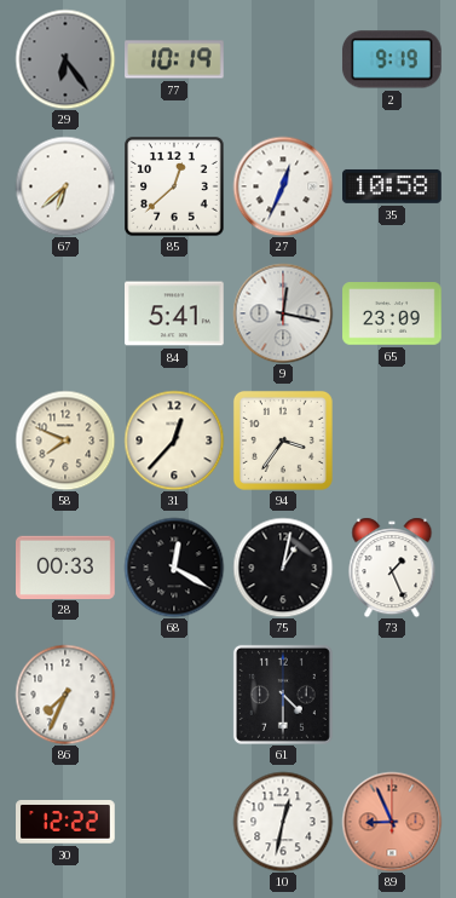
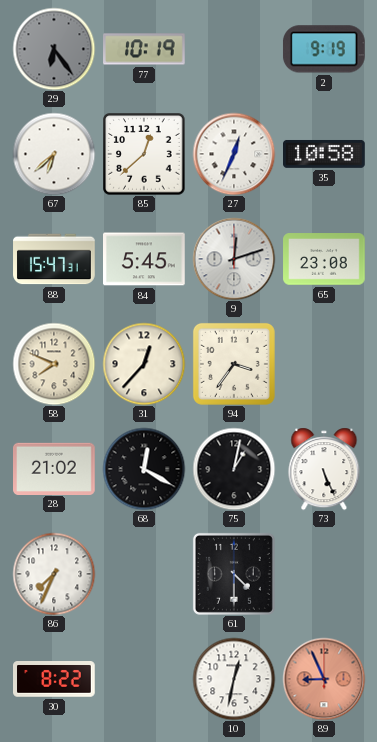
88: none -> 15:47
84: 5:41 -> 5:45
9: 12:17 -> 12:12
65: 23:09 -> 23:08
28: 00:33 -> 21:02
73: 1:26 -> 5:26
30: 12:22 -> 8:22
